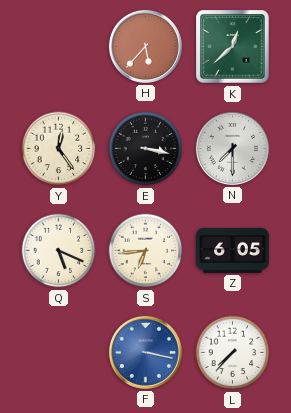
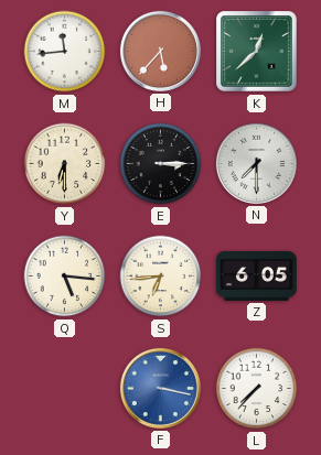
M: none -> 11:44
Y: 12:24 -> 6:30
E: 3:17 -> 3:15
Q: 5:19 -> 5:16
